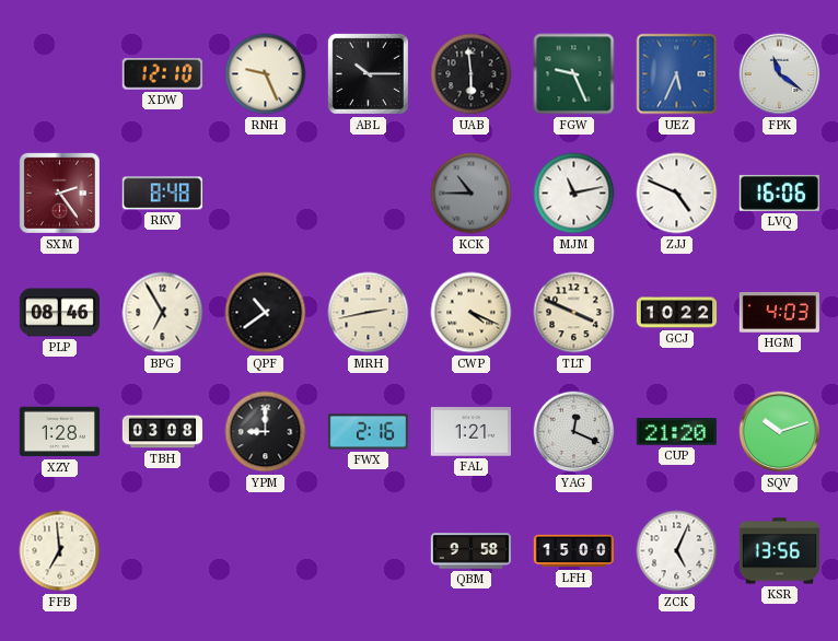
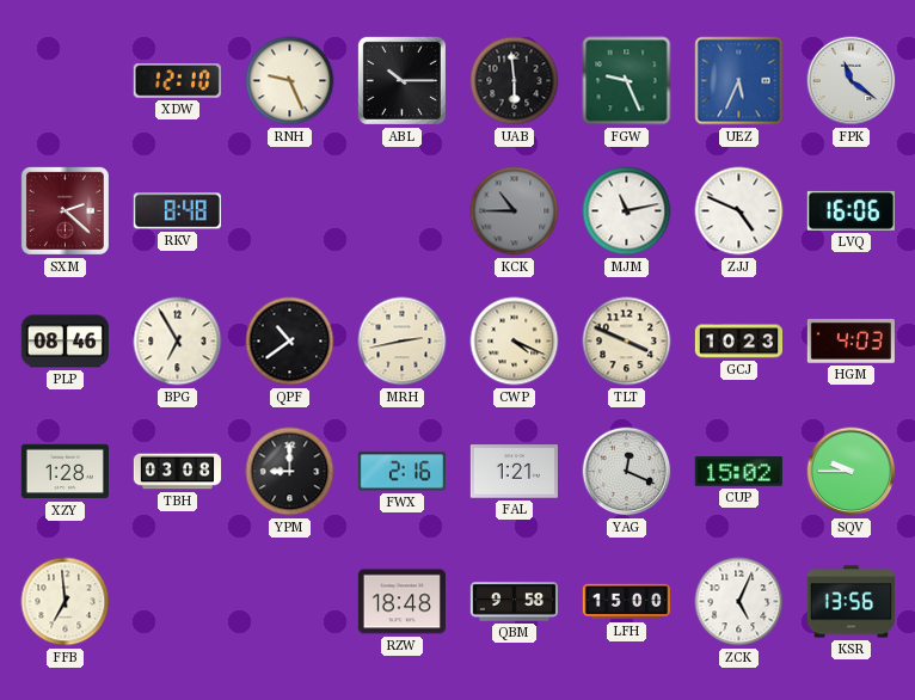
SXM: 2:24 -> 2:22
GCJ: 10:22 -> 10:23
CUP: 21:20 -> 15:02
SQV: 10:12 -> 9:45
RZW: none -> 18:48
